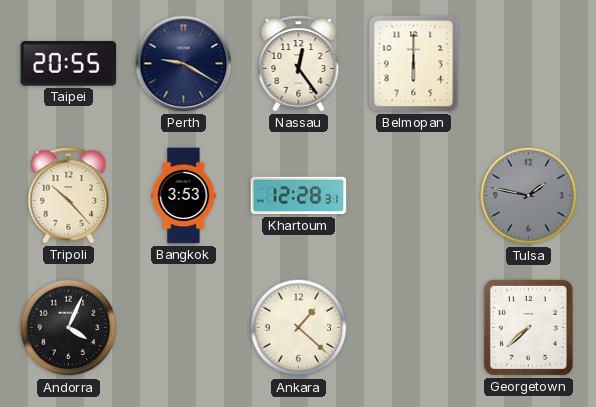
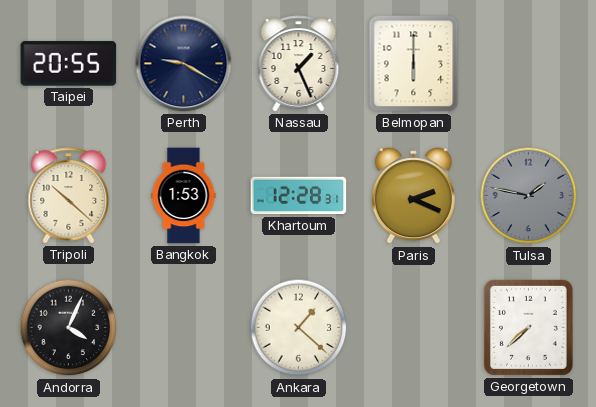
Nassau: 12:24 -> 1:26
Tripoli: 10:23 -> 10:22
Bangkok: 3:53 -> 1:53
Paris: none -> 2:19
